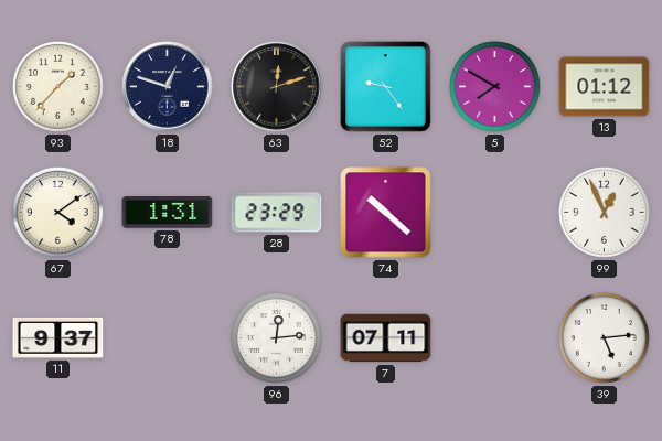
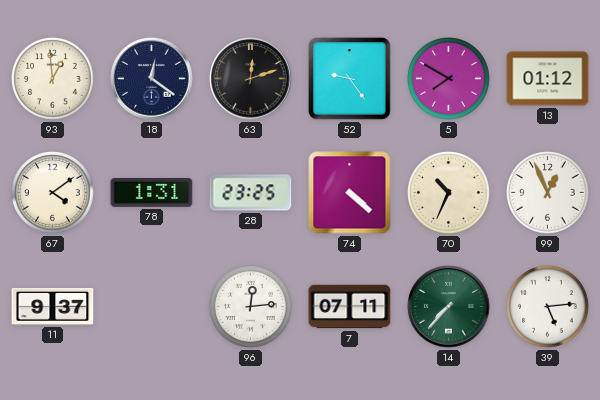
93: 1:37 -> 12:59
18: 12:48 -> 12:21
28: 23:29 -> 23:25
74: 10:22 -> 4:22
70: none -> 10:34
14: none -> 7:37
